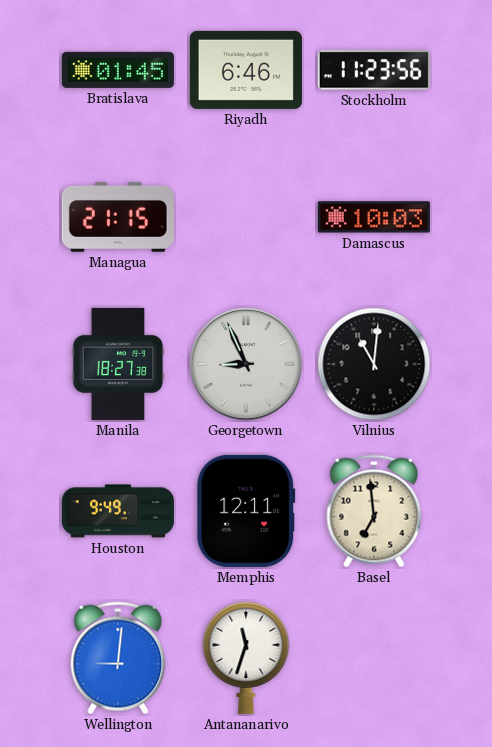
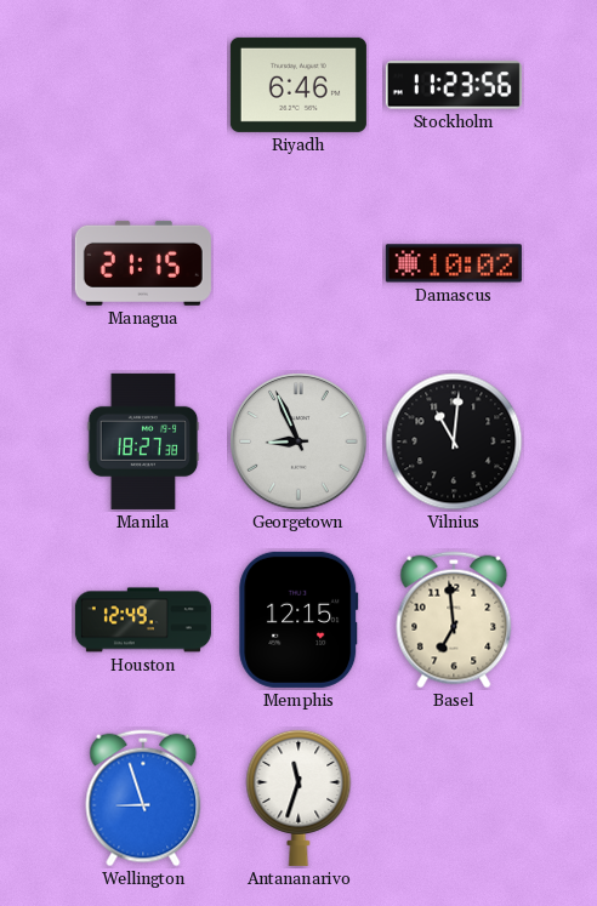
Bratislava: 01:45 -> none
Damascus: 10:03 -> 10:02
Houston: 9:49 -> 12:49
Memphis: 12:11 -> 12:15
Wellington: 9:01 -> 8:57
